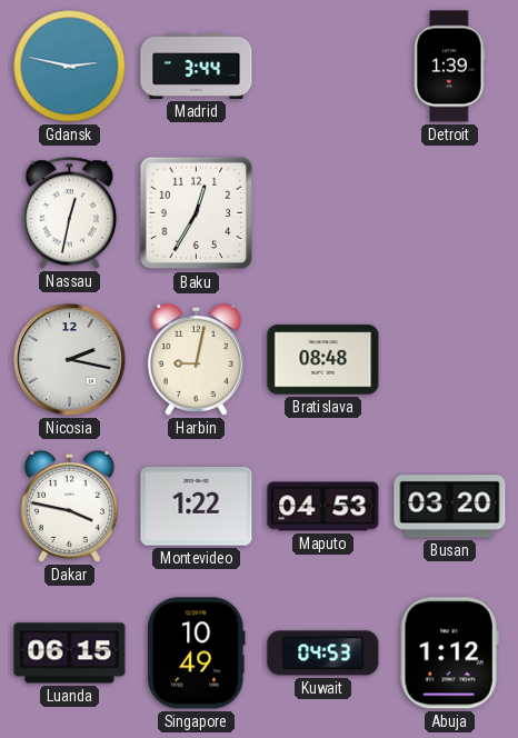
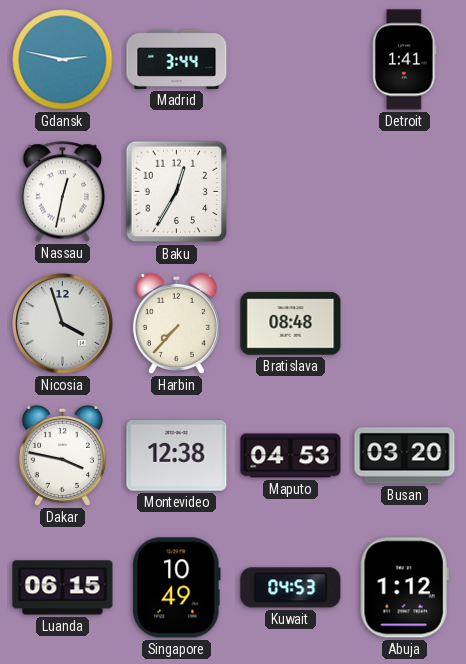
Detroit: 1:39 -> 1:41
Nicosia: 2:17 -> 3:57
Harbin: 9:02 -> 7:37
Montevideo: 1:22 -> 12:38
